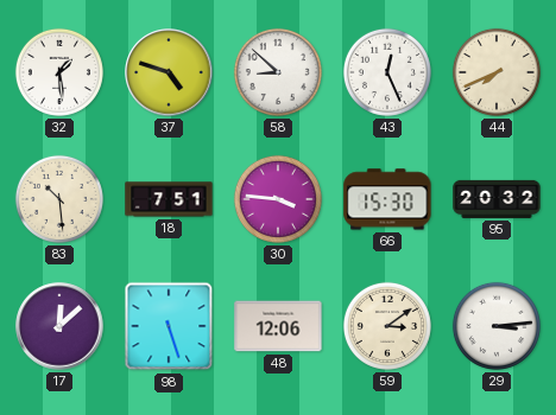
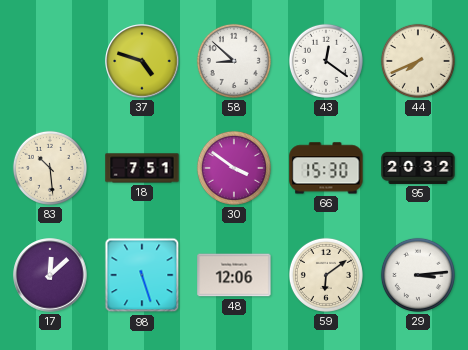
32: 1:29 -> none
43: 12:26 -> 12:21
30: 3:46 -> 3:51
59: 3:09 -> 6:09
